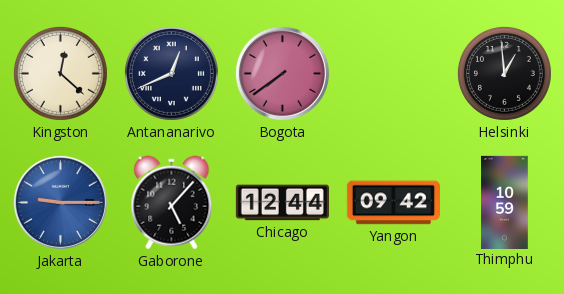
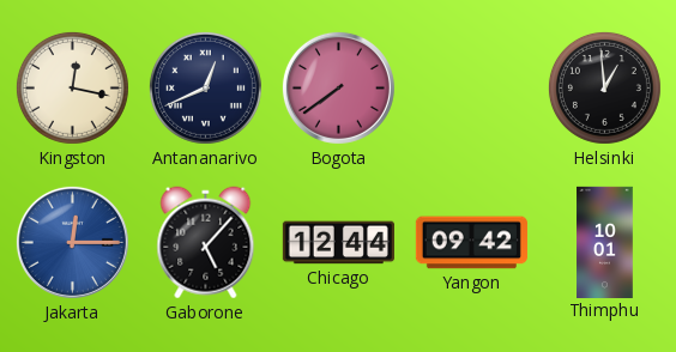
Kingston: 12:22 -> 12:17
Jakarta: 9:15 -> 12:15
Thimphu: 10:59 -> 10:01
